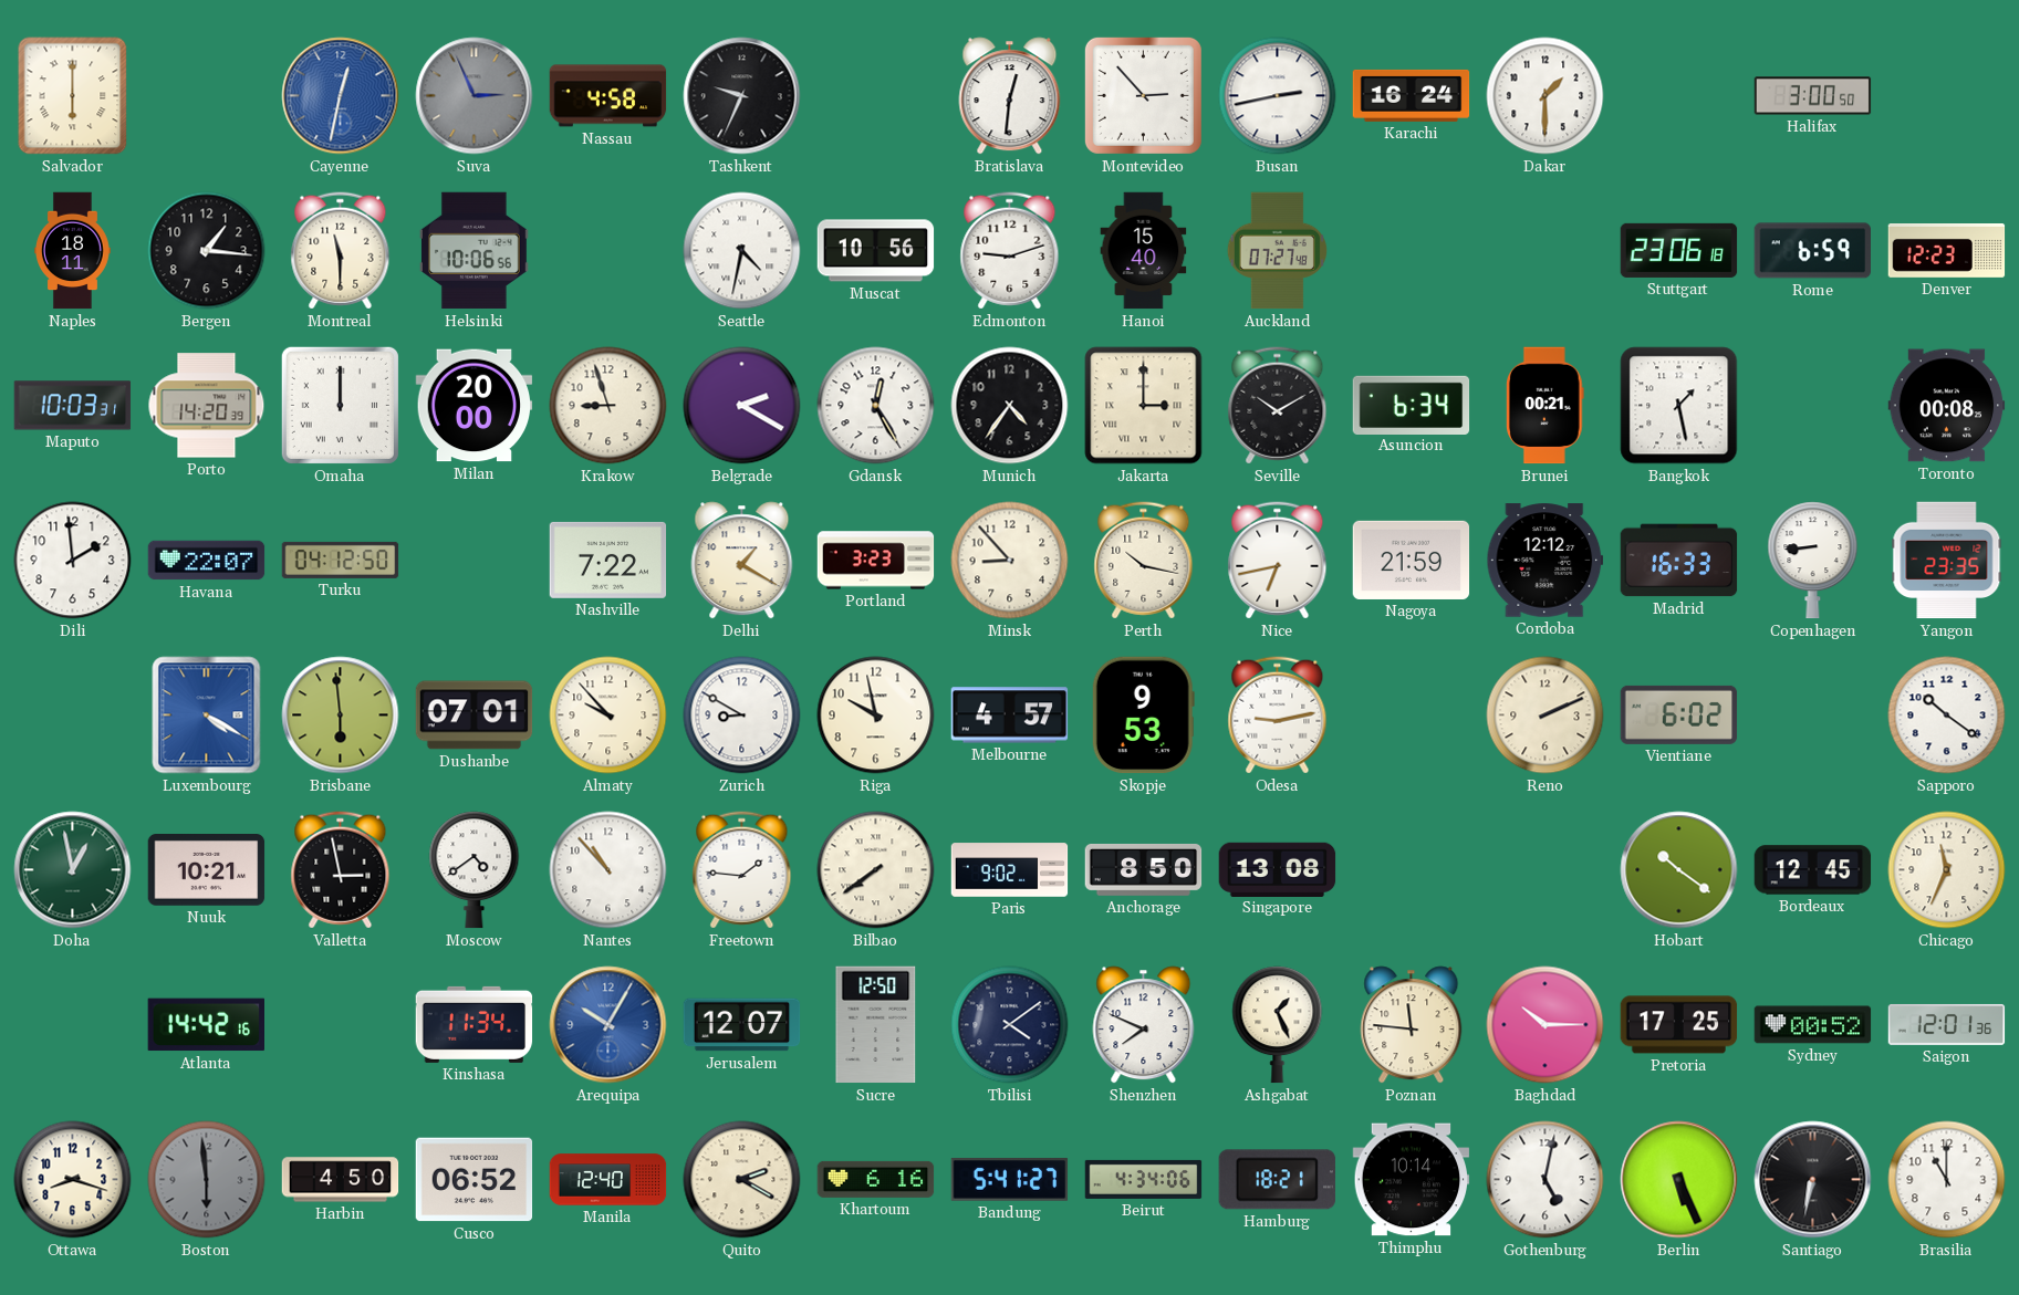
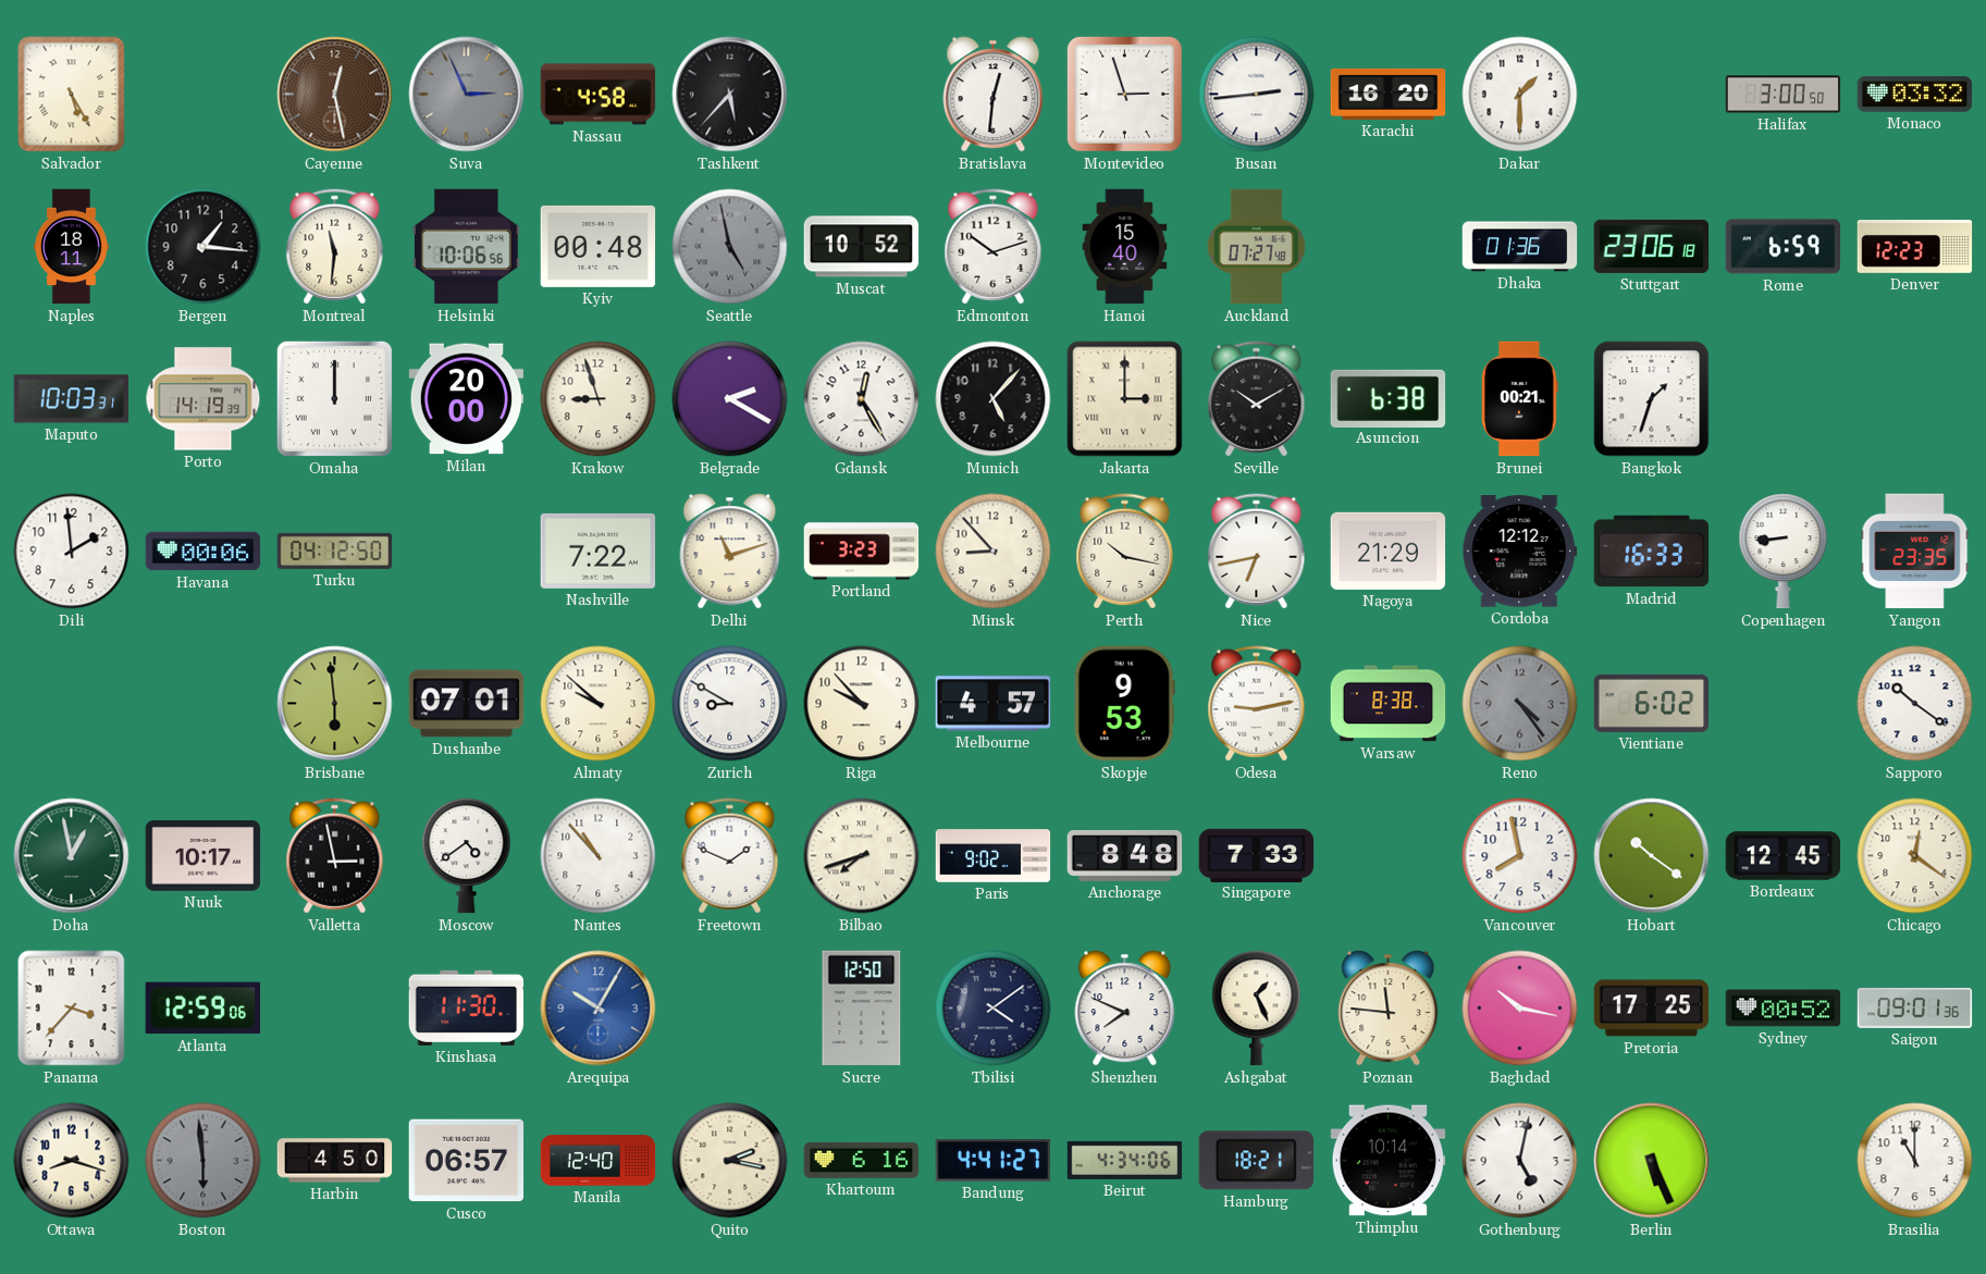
Salvador: 6:00 -> 5:25
Cayenne: 12:32 -> 12:28
Cayenne dial: blue -> brown
Tashkent: 9:34 -> 5:37
Montevideo: 2:53 -> 2:57
Busan: 2:43 -> 2:44
Karachi: 16:24 -> 16:20
Monaco: none -> 03:32
Montreal: 11:30 -> 11:31
Kyiv: none -> 00:48
Seattle: 4:32 -> 4:58
Seattle dial: white -> grey
Muscat: 10:56 -> 10:52
Edmonton: 9:12 -> 10:12
Dhaka: none -> 01:36
Porto: 14:20 -> 14:19
Munich: 4:36 -> 5:07
Asuncion: 6:34 -> 6:38
Bangkok: 1:28 -> 1:33
Toronto: 00:08 -> none
Havana: 22:07 -> 00:06
Delhi: 1:20 -> 11:12
Nagoya: 21:59 -> 21:29
Luxembourg: 4:20 -> none
Almaty: 9:53 -> 9:52
Riga: 9:58 -> 9:53
Warsaw: none -> 8:38
Reno: 2:11 -> 4:24
Reno dial: cream -> grey
Nuuk: 10:21 -> 10:17
Freetown: 1:46 -> 1:49
Bilbao: 7:39 -> 7:42
Anchorage: 8:50 -> 8:48
Singapore: 13:08 -> 7:33
Vancouver: none -> 7:58
Chicago: 11:34 -> 12:21
Panama: none -> 3:37
Atlanta: 14:42 -> 12:59
Kinshasa: 11:34 -> 11:30
Jerusalem: 12:07 -> none
Baghdad: 10:15 -> 10:17
Saigon: 12:01 -> 09:01
Cusco: 06:52 -> 06:57
Quito: 2:20 -> 2:17
Bandung: 5:41 -> 4:41
Santiago: 6:32 -> none
